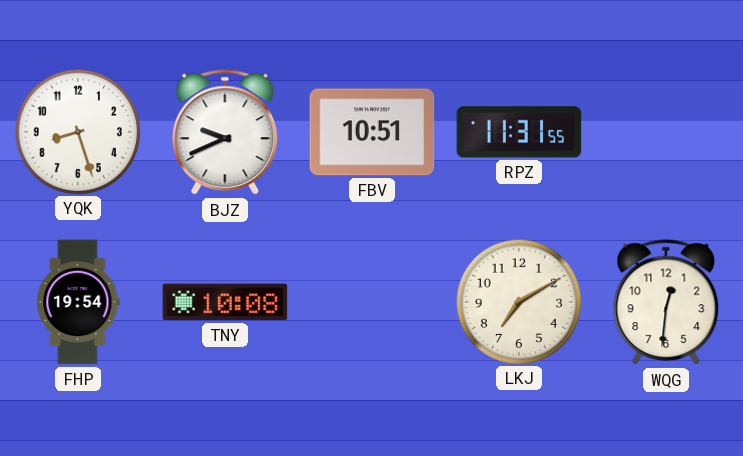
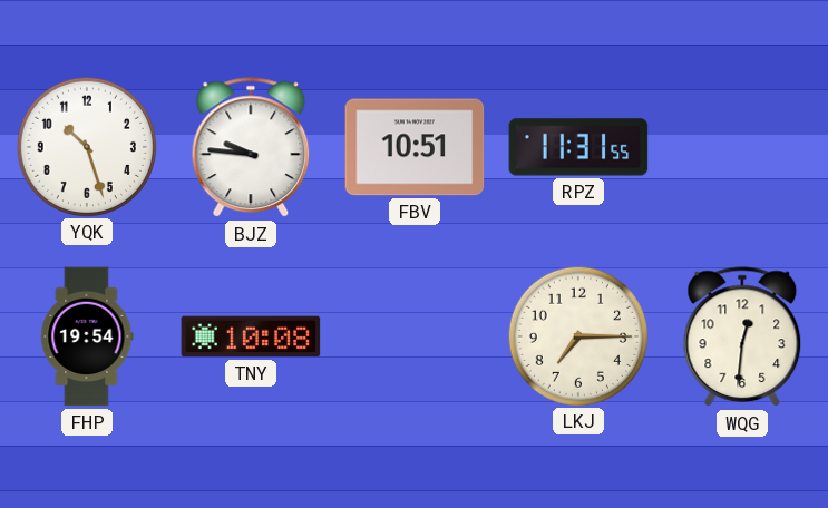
YQK: 8:27 -> 10:27
BJZ: 9:41 -> 9:46
LKJ: 7:10 -> 7:15
